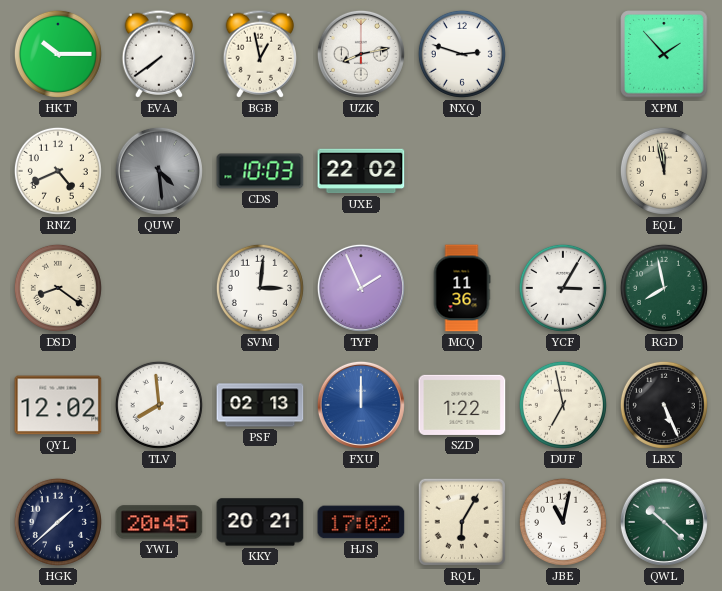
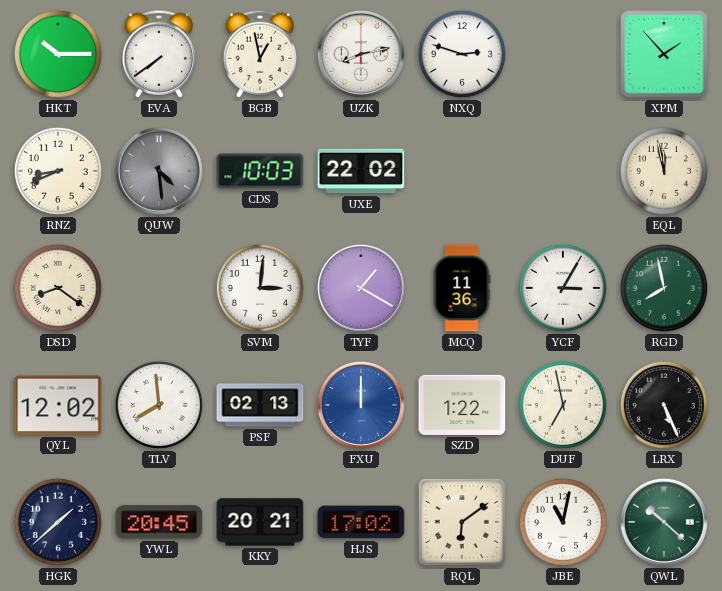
RNZ: 4:41 -> 8:41
TYF: 1:56 -> 1:20
RQL: 6:05 -> 6:09
